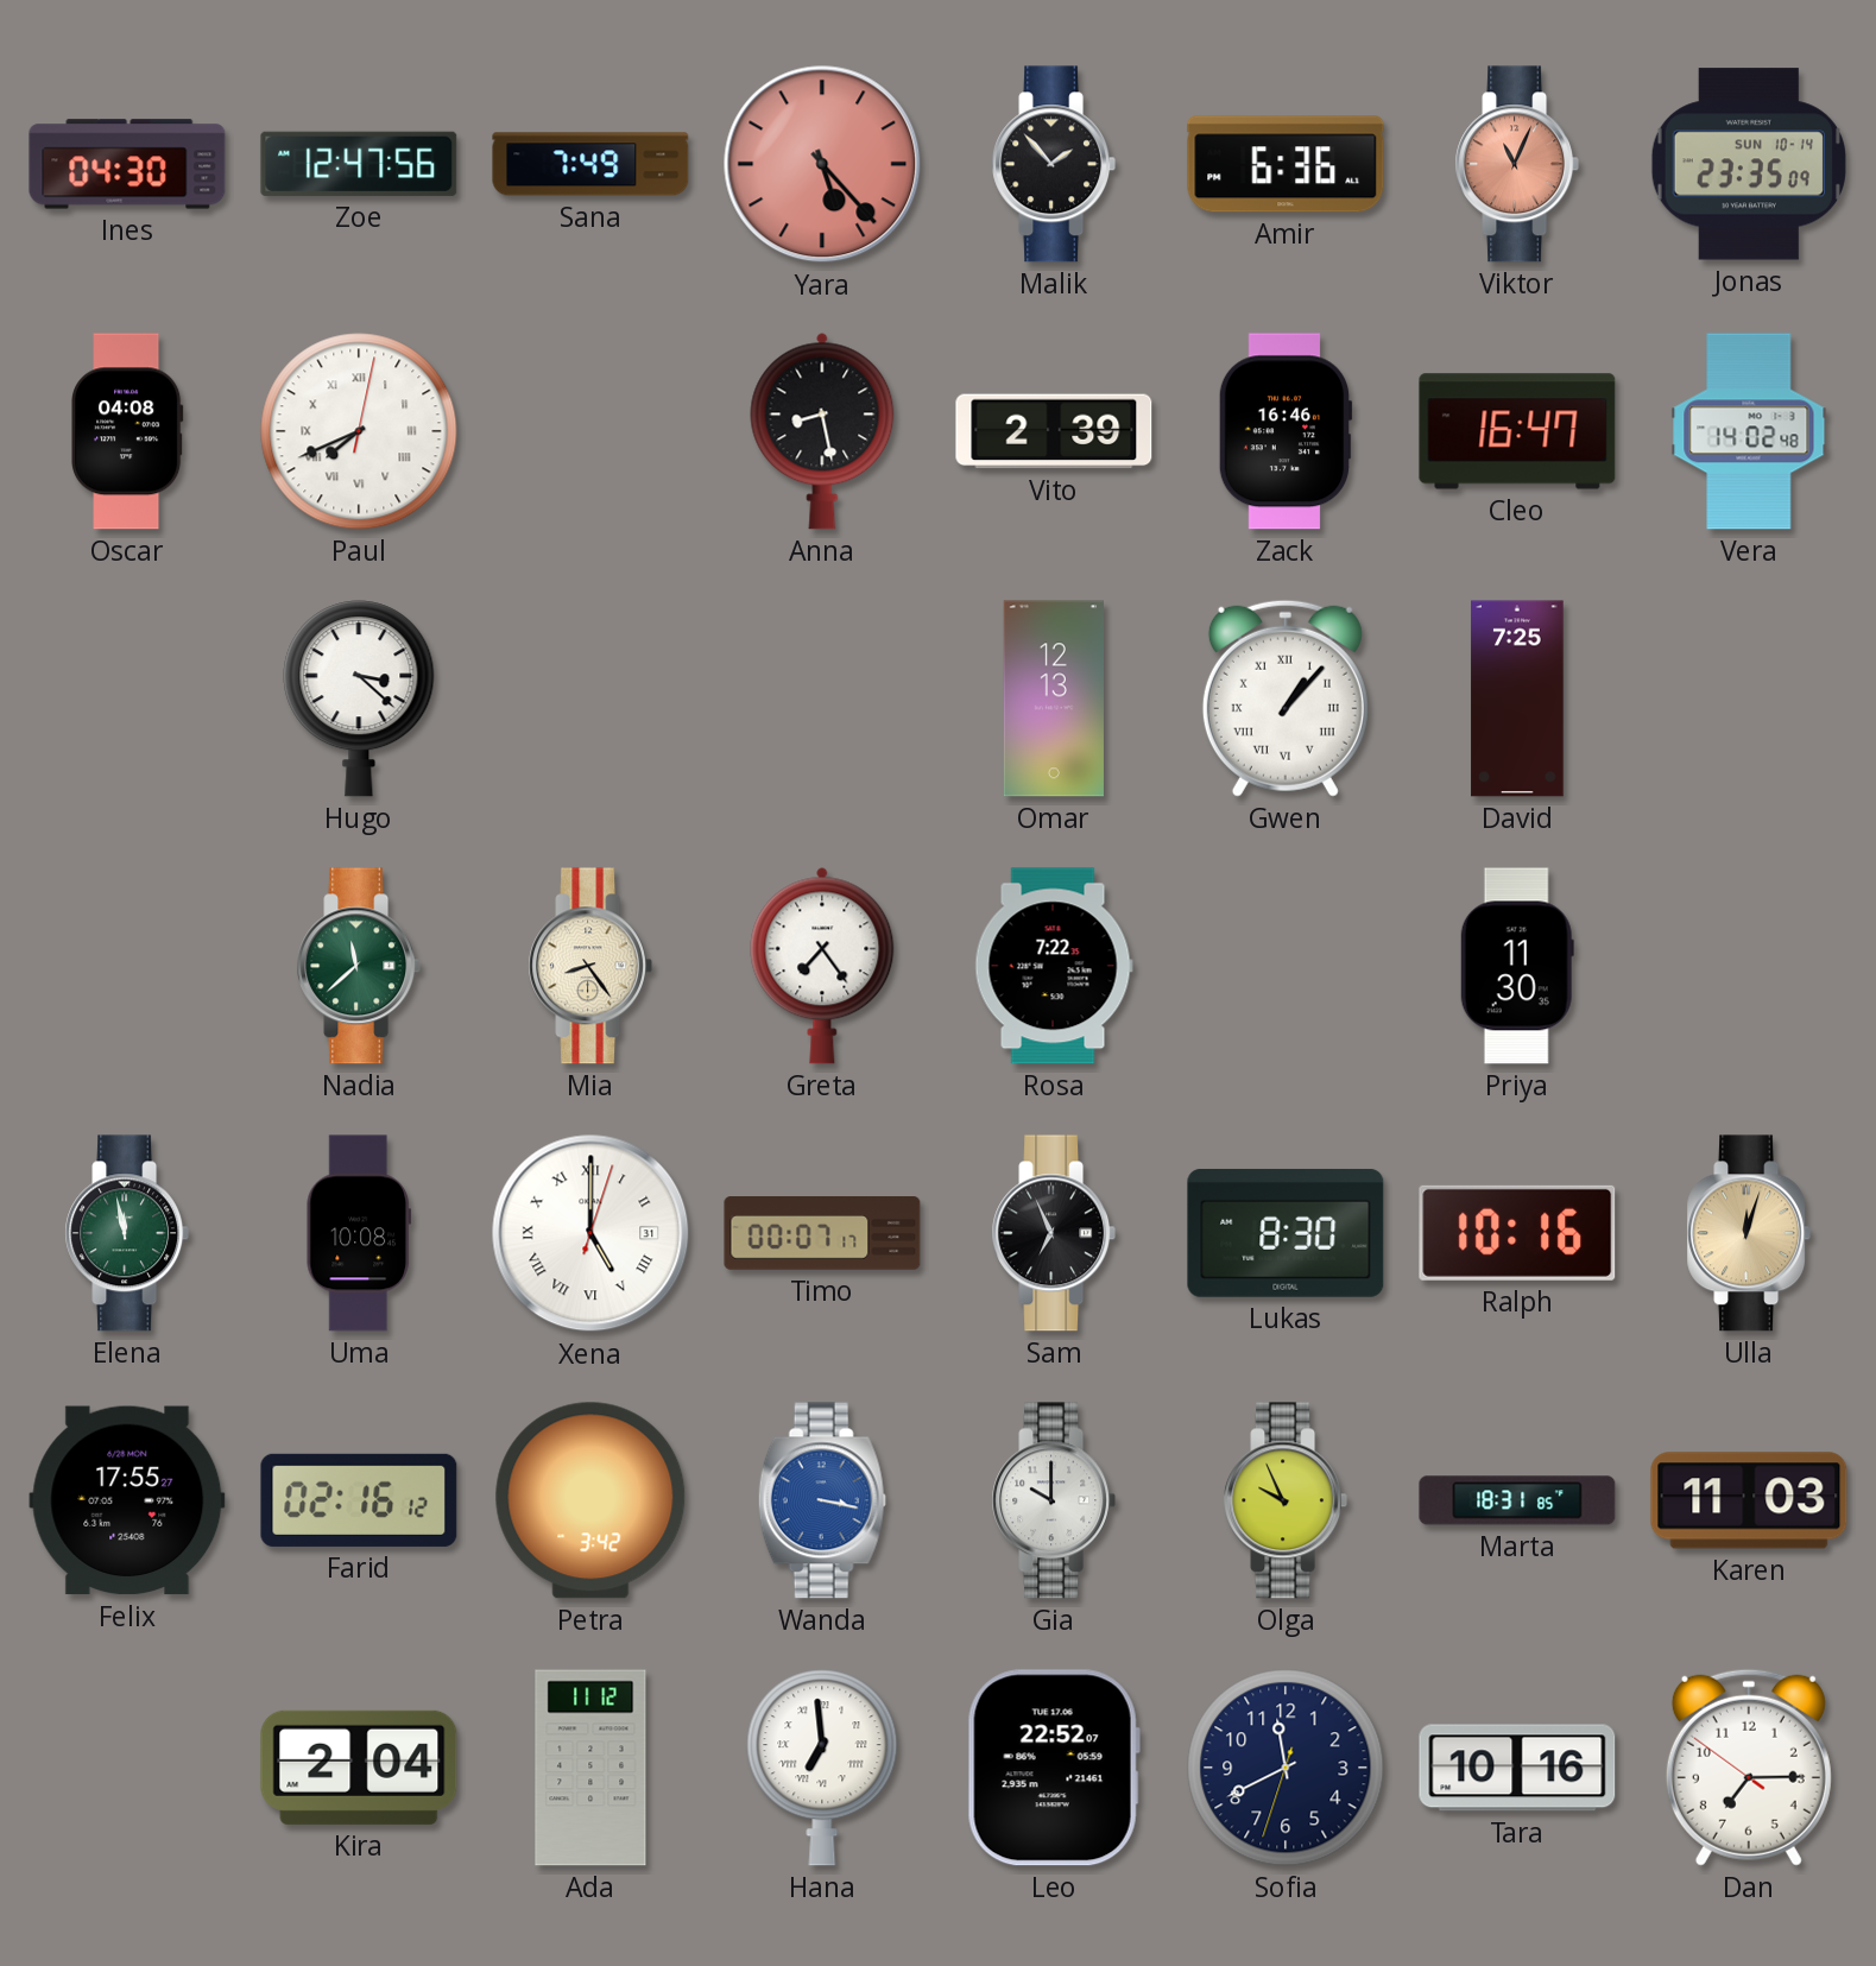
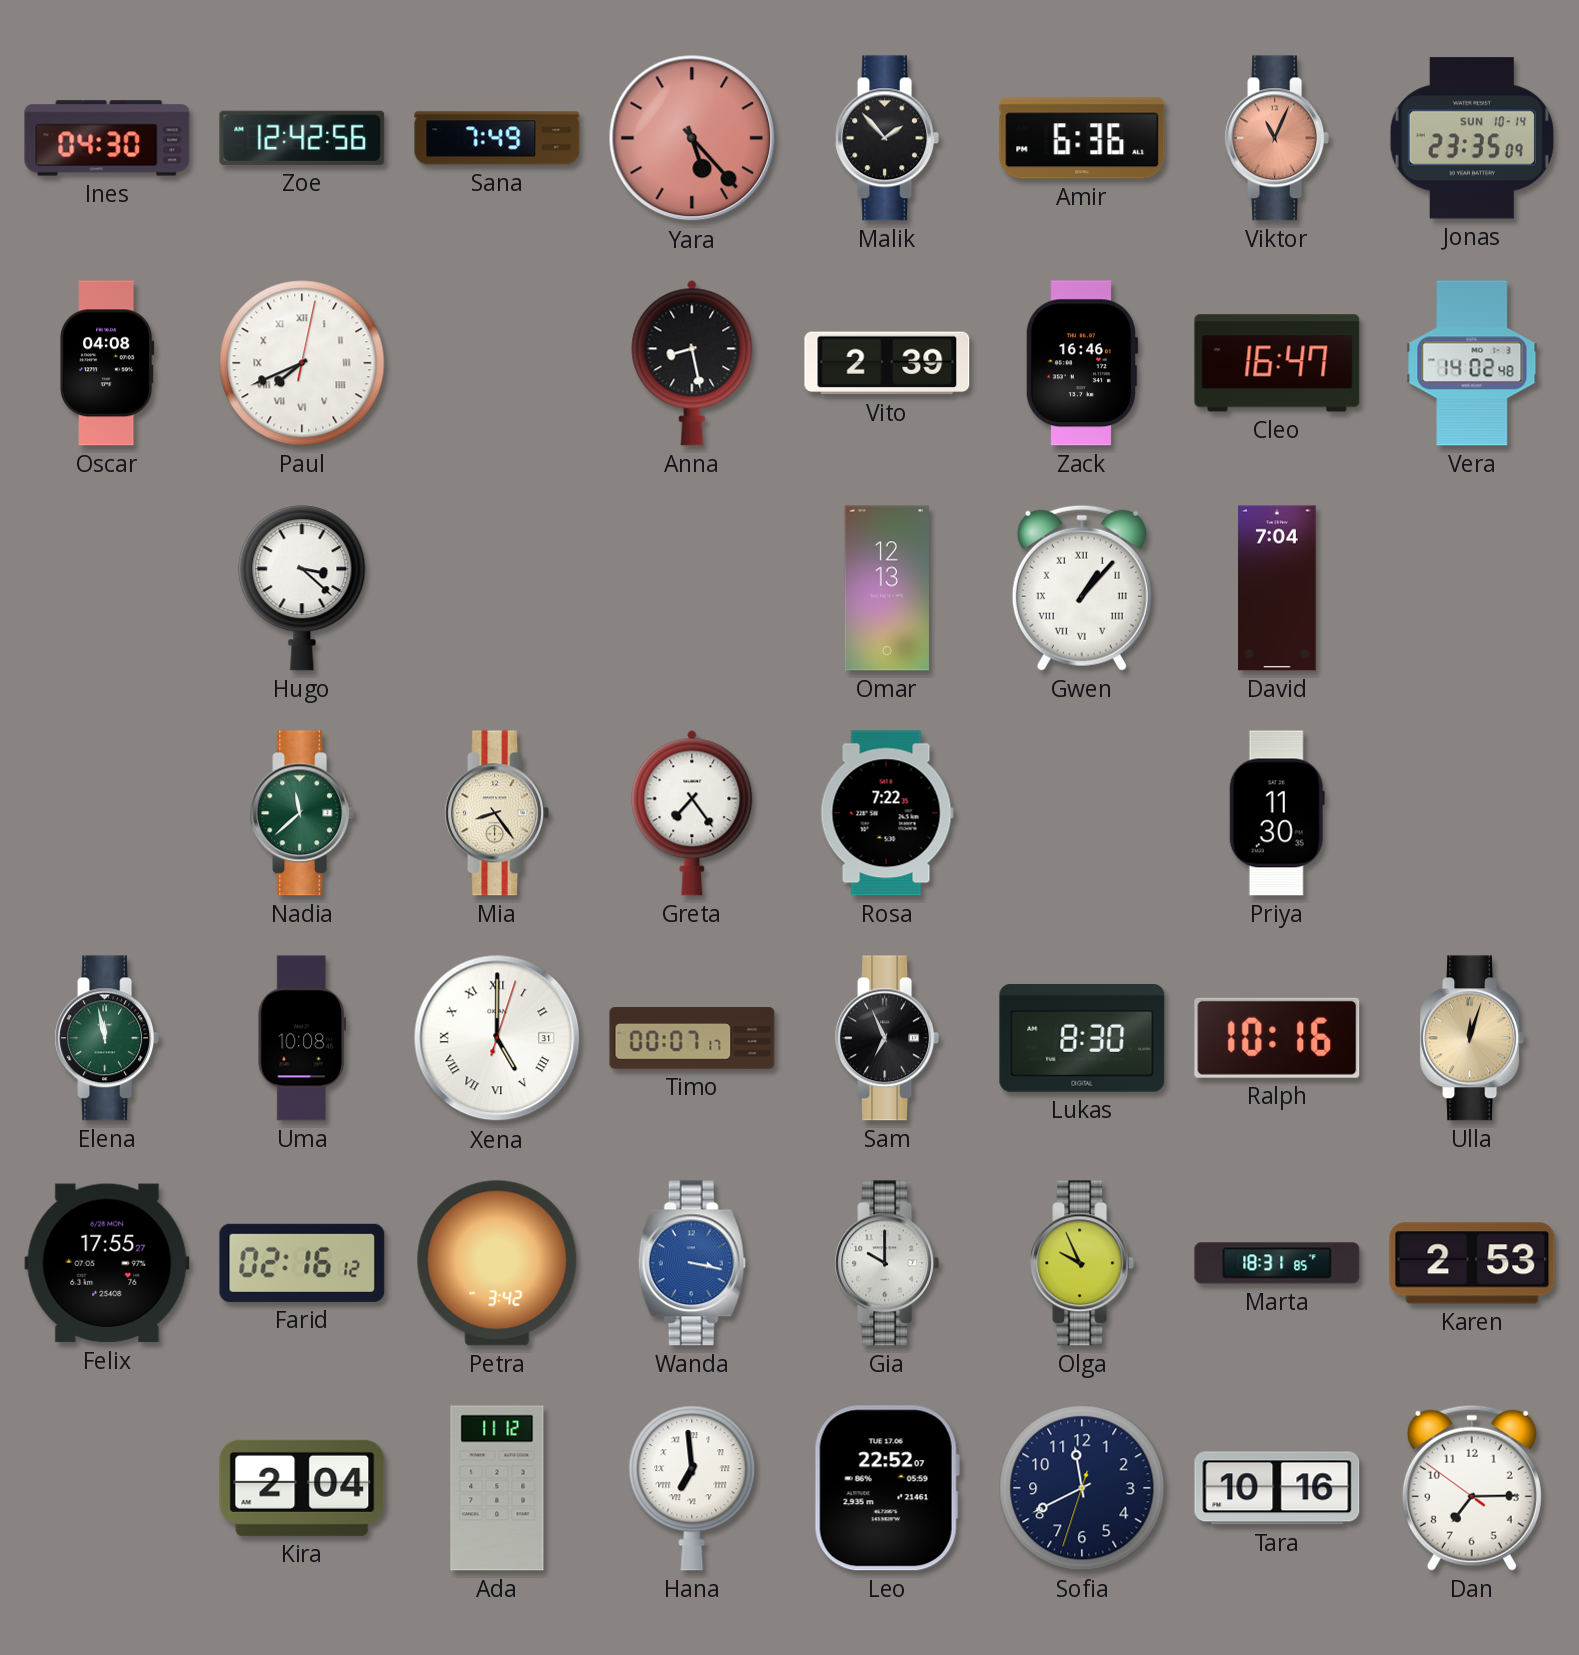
Zoe: 12:47 -> 12:42
David: 7:25 -> 7:04
Karen: 11:03 -> 2:53
